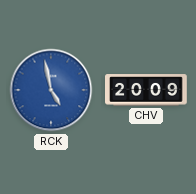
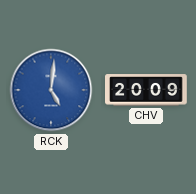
RCK: 4:58 -> 5:01
